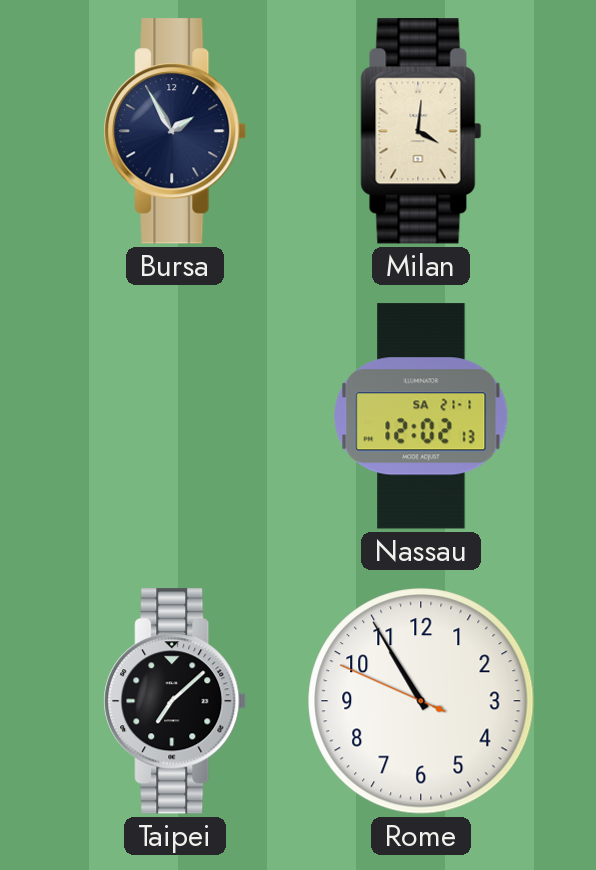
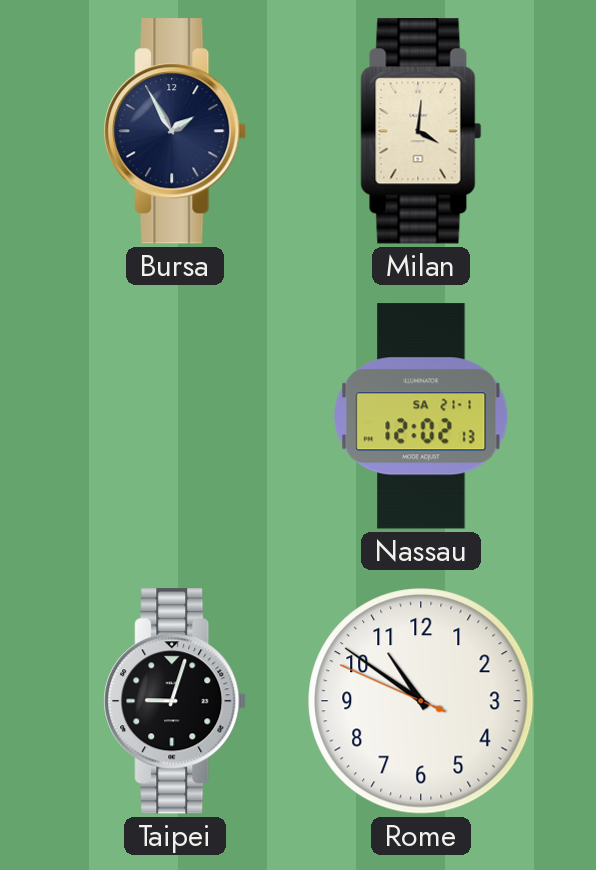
Taipei: 7:08 -> 9:03
Rome: 10:54 -> 10:50
